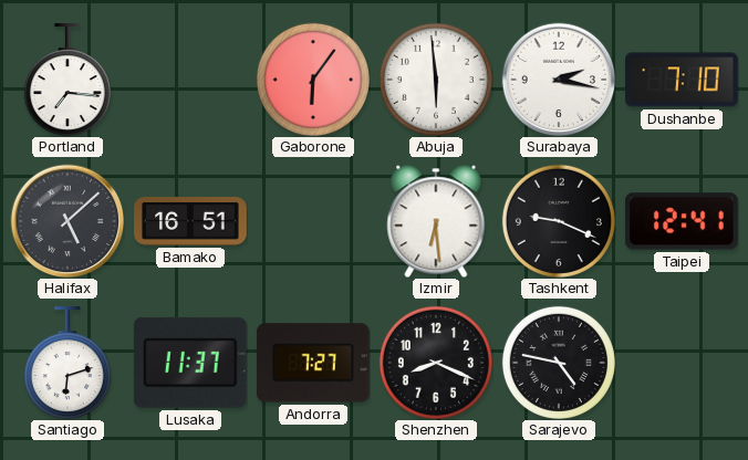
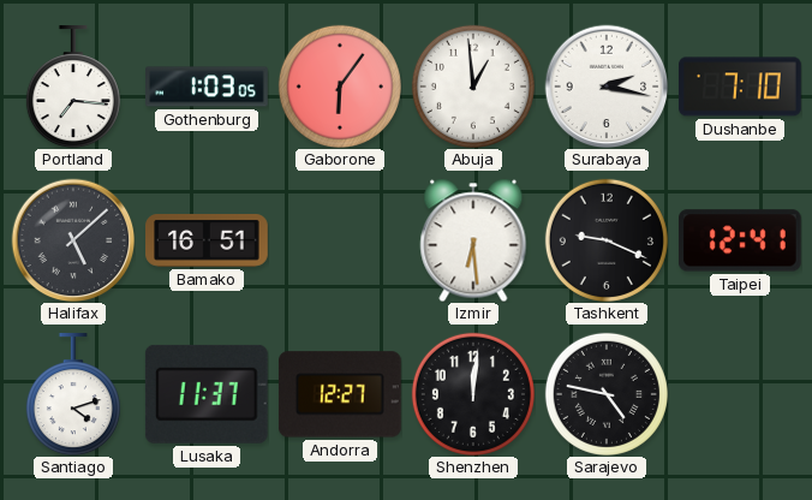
Gothenburg: none -> 1:03
Abuja: 5:59 -> 12:59
Santiago: 6:12 -> 4:12
Andorra: 7:27 -> 12:27
Shenzhen: 8:19 -> 12:01
